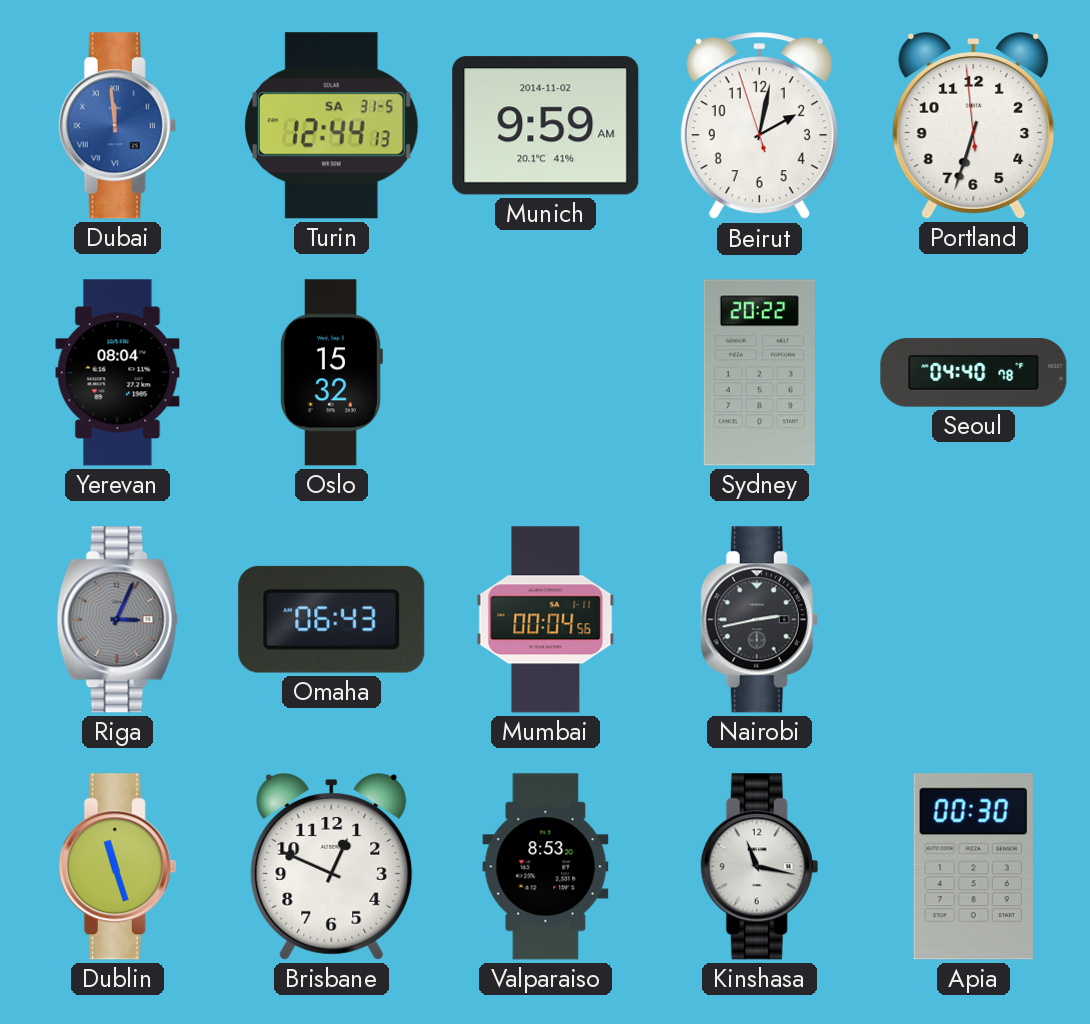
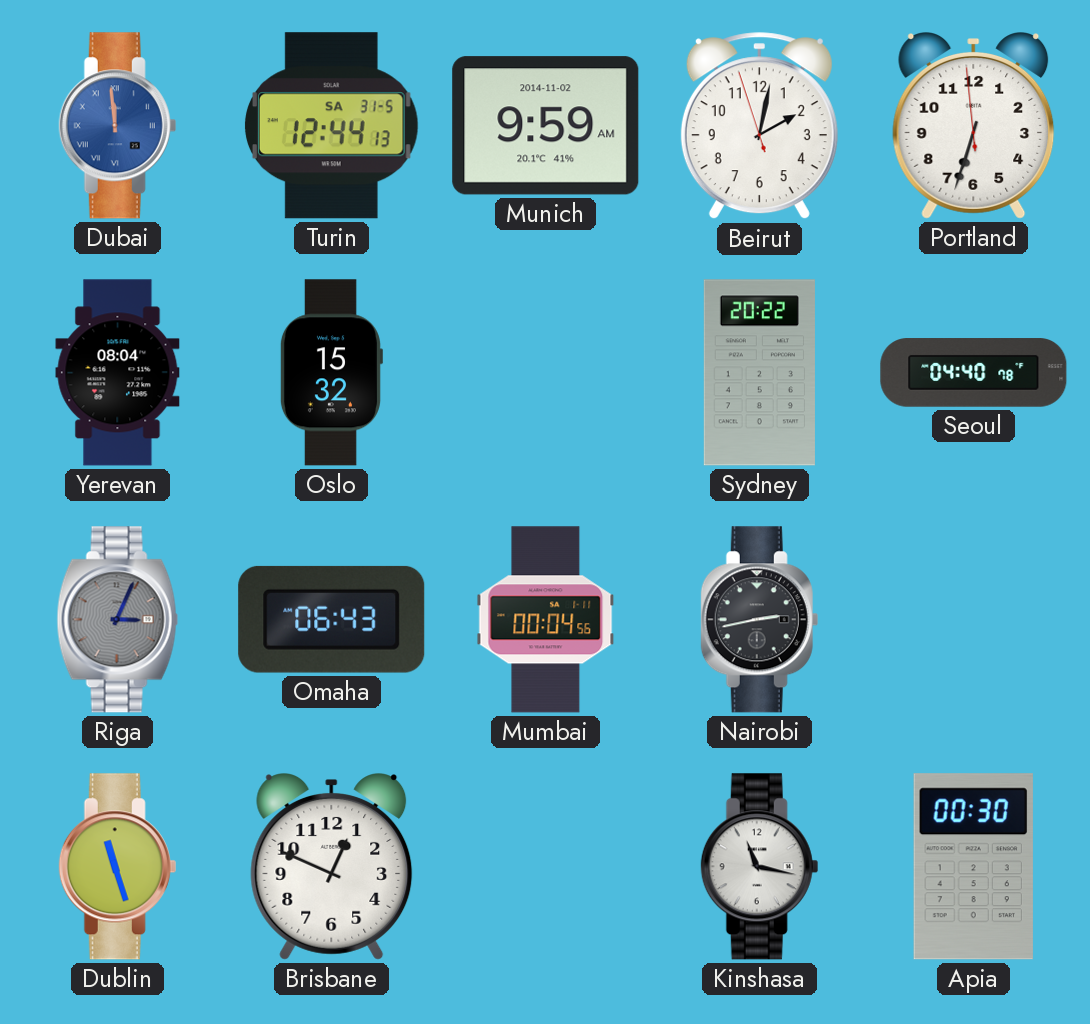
Valparaiso: 8:53 -> none
